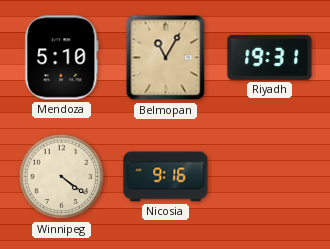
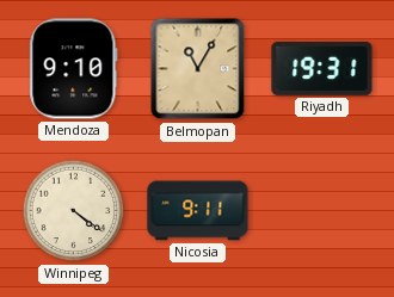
Mendoza: 5:10 -> 9:10
Nicosia: 9:16 -> 9:11
